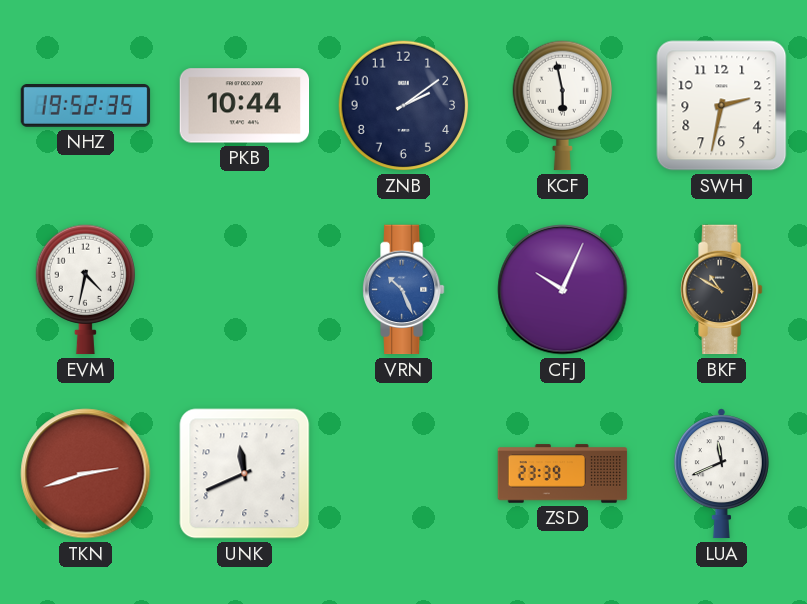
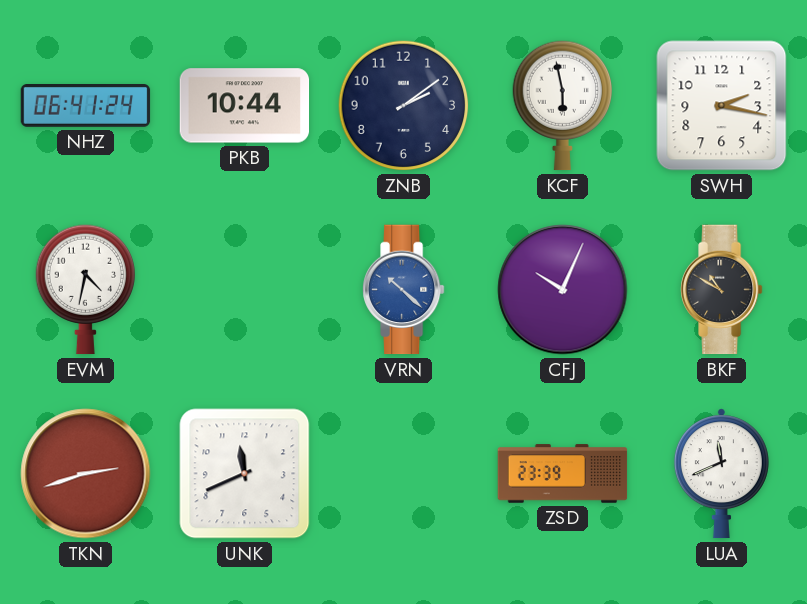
NHZ: 19:52 -> 06:41
SWH: 2:32 -> 2:17
VRN: 10:26 -> 10:22
